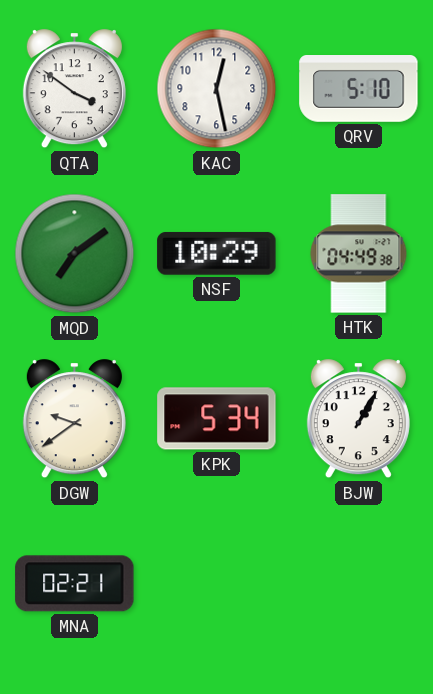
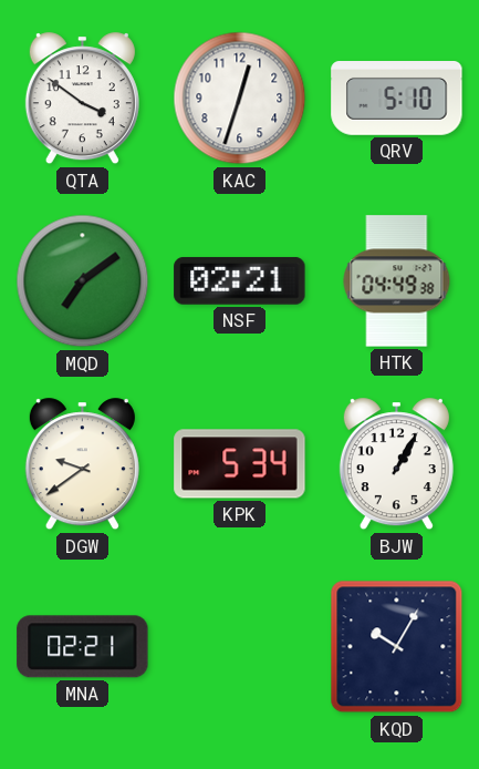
KAC: 12:28 -> 12:33
NSF: 10:29 -> 02:21
KQD: none -> 10:05
